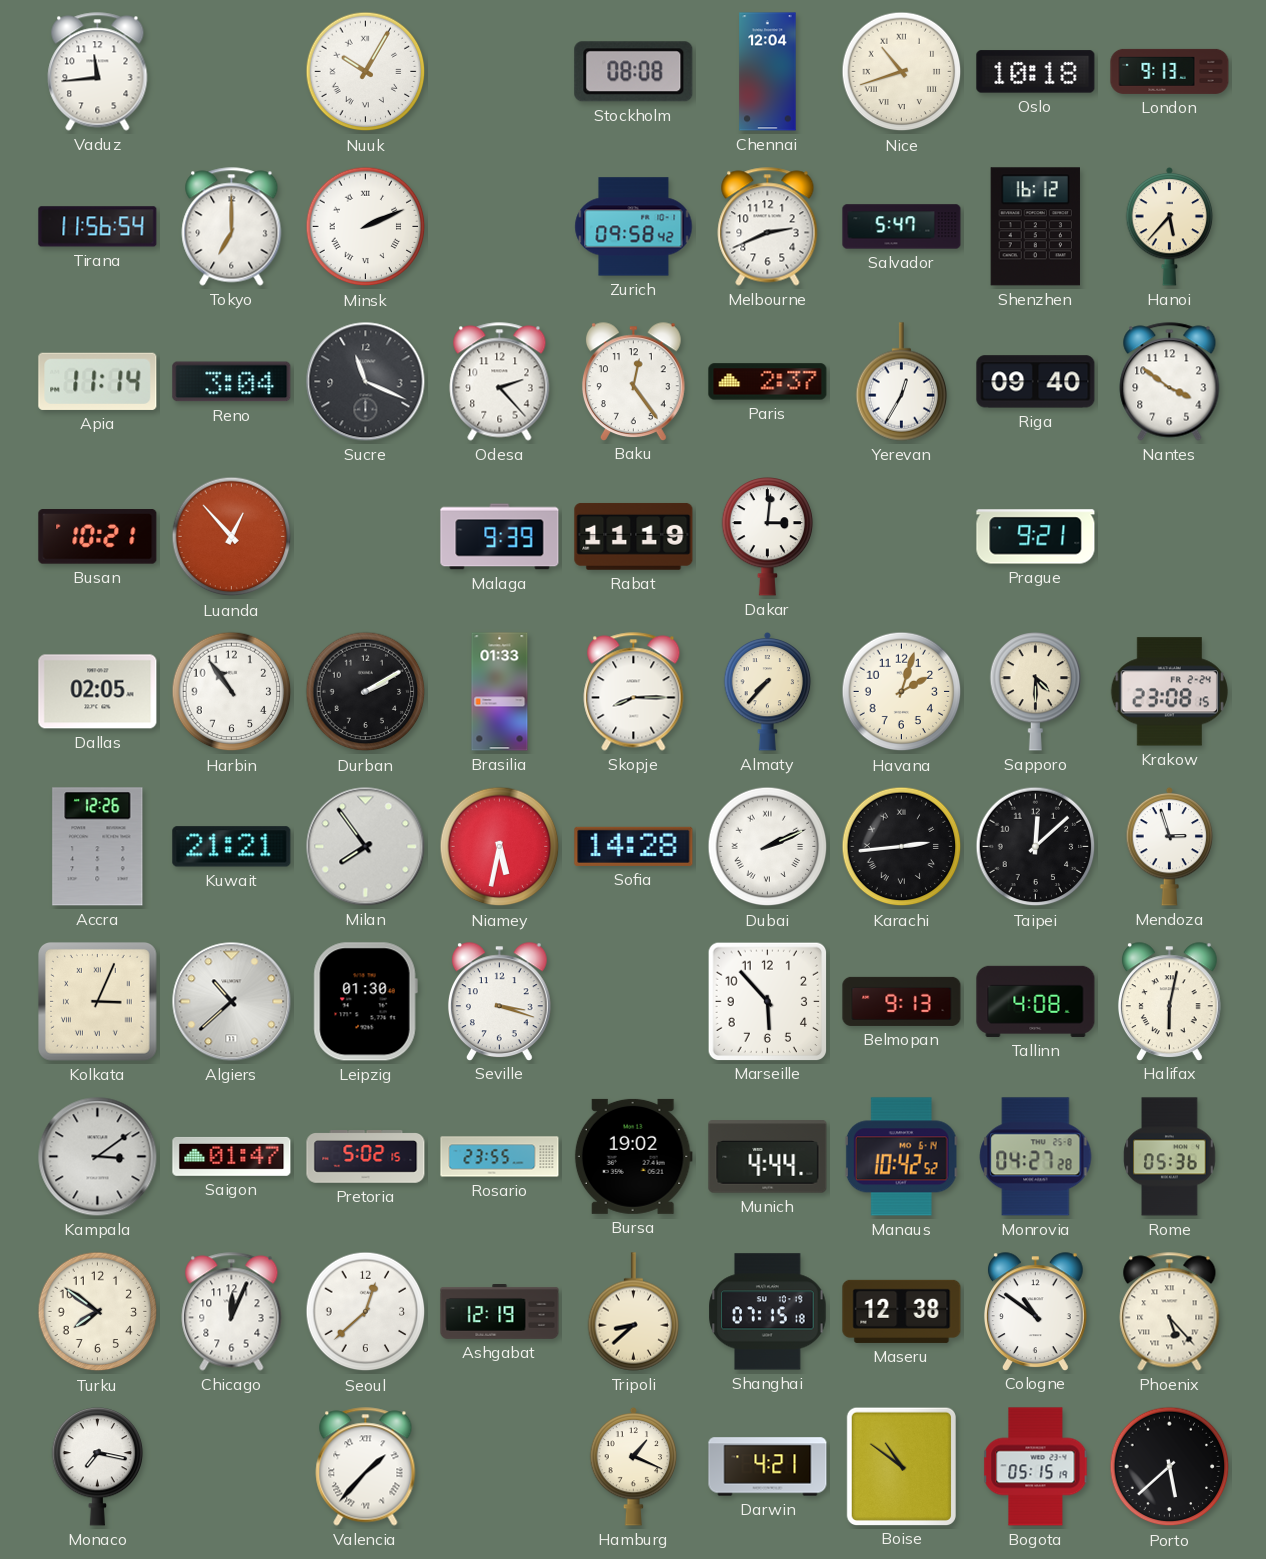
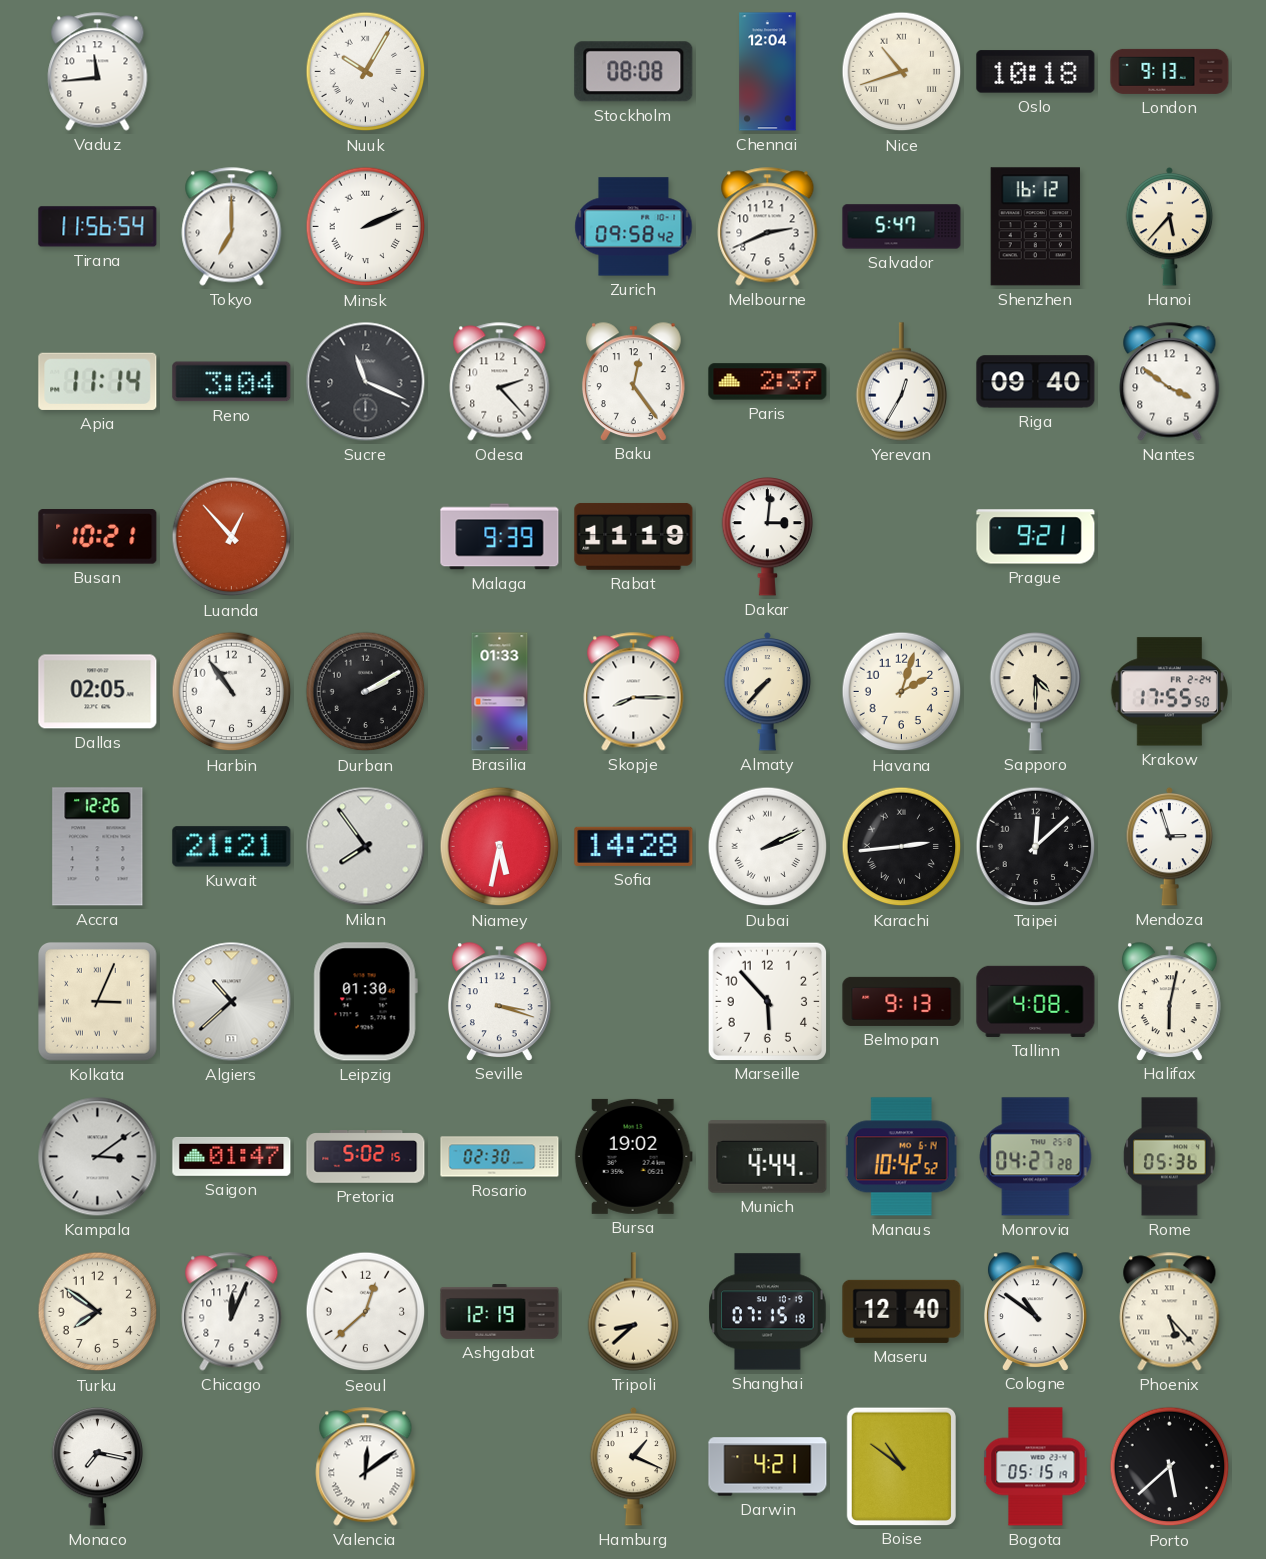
Krakow: 23:08 -> 17:55
Rosario: 23:55 -> 02:30
Maseru: 12:38 -> 12:40
Valencia: 1:37 -> 12:09
